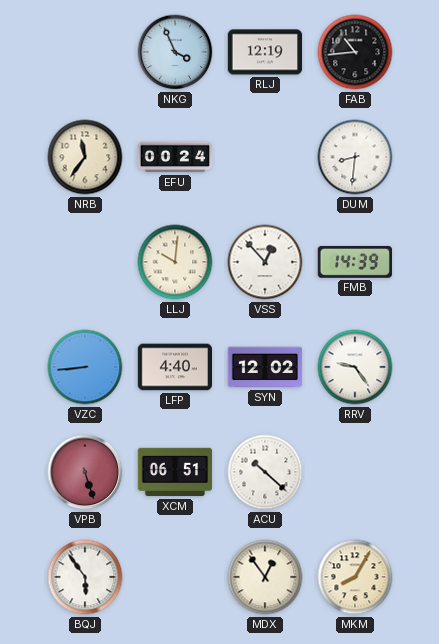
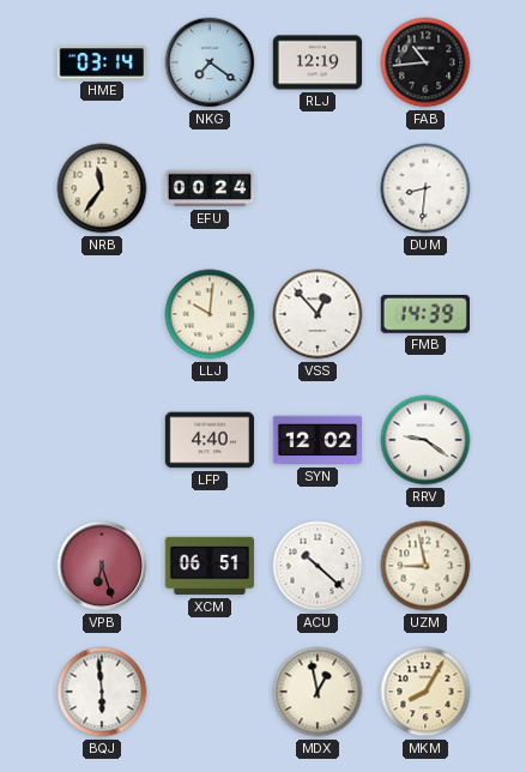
HME: none -> 03:14
NKG: 3:56 -> 7:21
VZC: 8:44 -> none
RRV: 9:24 -> 9:21
VPB: 5:27 -> 6:27
UZM: none -> 8:58
BQJ: 5:54 -> 5:59
MDX: 12:54 -> 12:58
